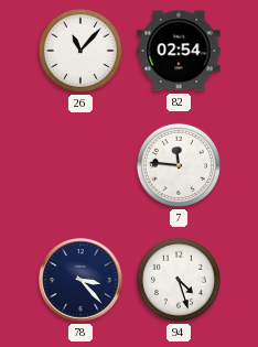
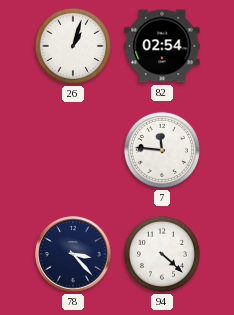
26: 11:07 -> 1:03
94: 4:27 -> 4:22
